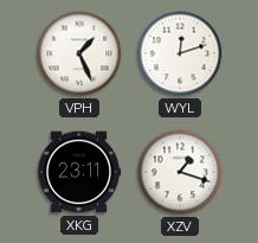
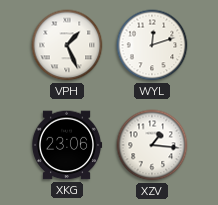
XKG: 23:11 -> 23:06
XZV: 1:18 -> 1:16
